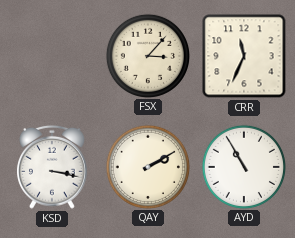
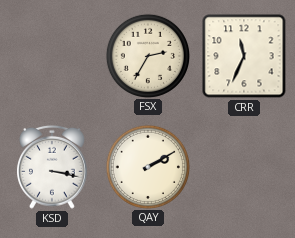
FSX: 3:07 -> 2:35
AYD: 10:55 -> none
